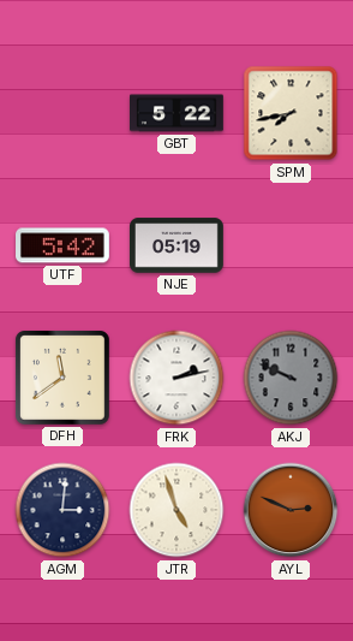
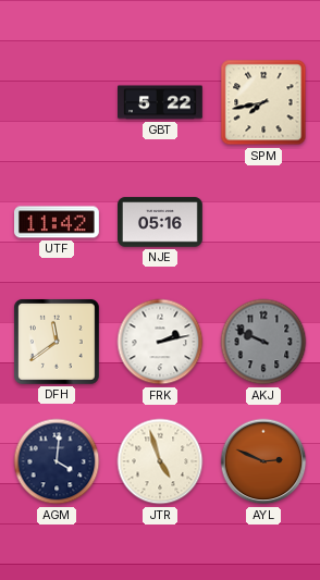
UTF: 5:42 -> 11:42
NJE: 05:19 -> 05:16
AGM: 3:01 -> 4:01
